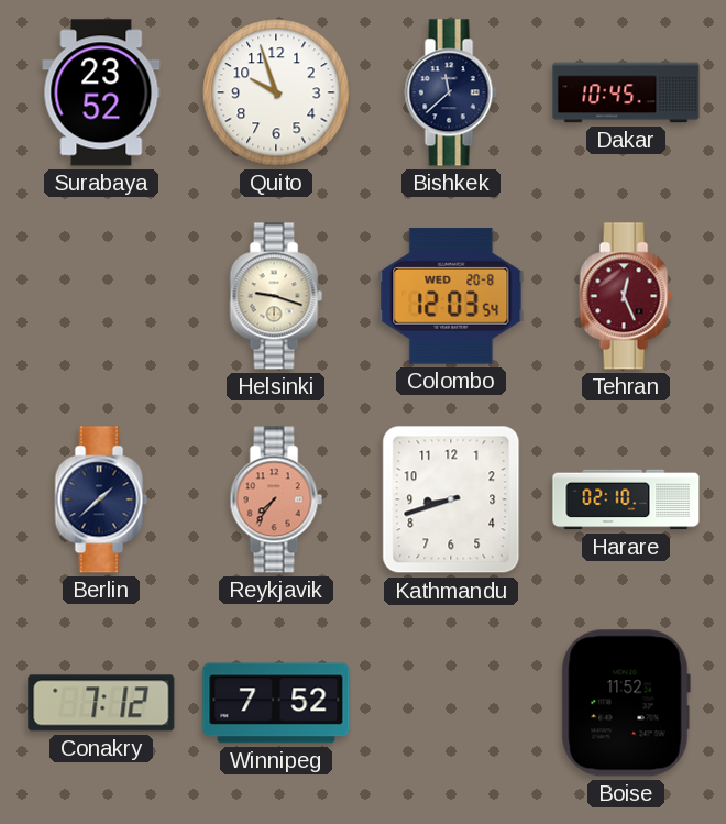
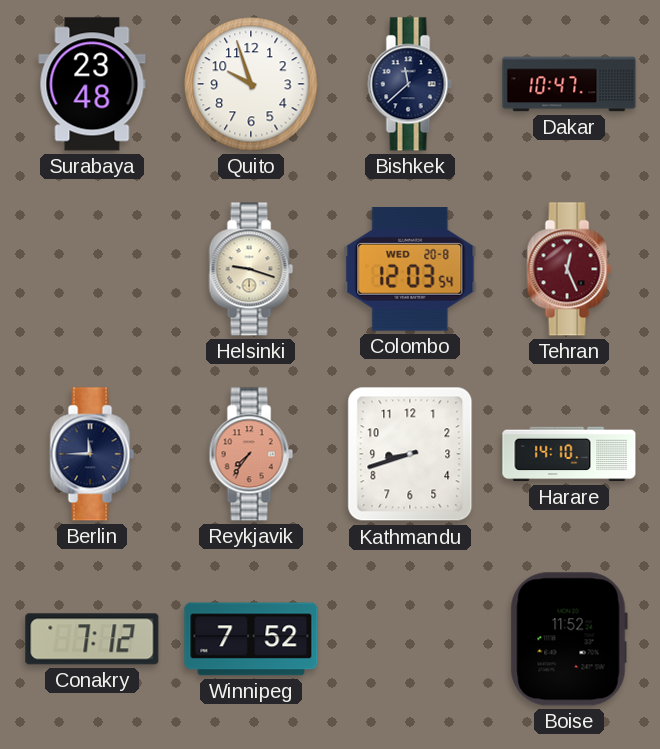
Surabaya: 23:52 -> 23:48
Dakar: 10:45 -> 10:47
Berlin: 1:38 -> 11:45
Harare: 02:10 -> 14:10
